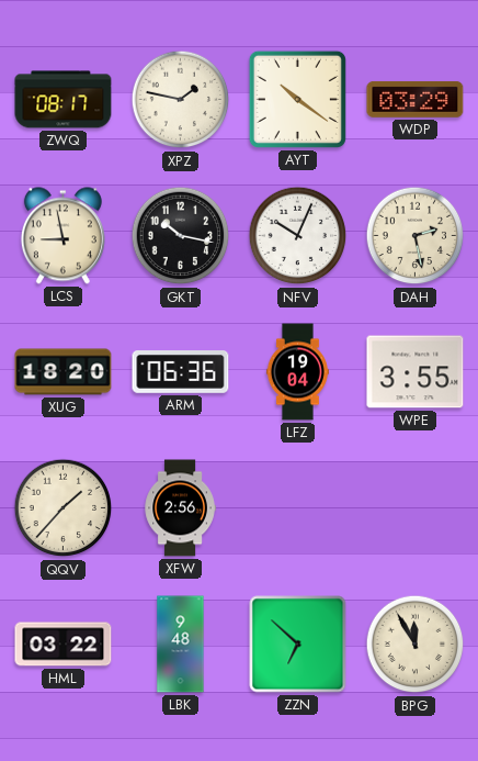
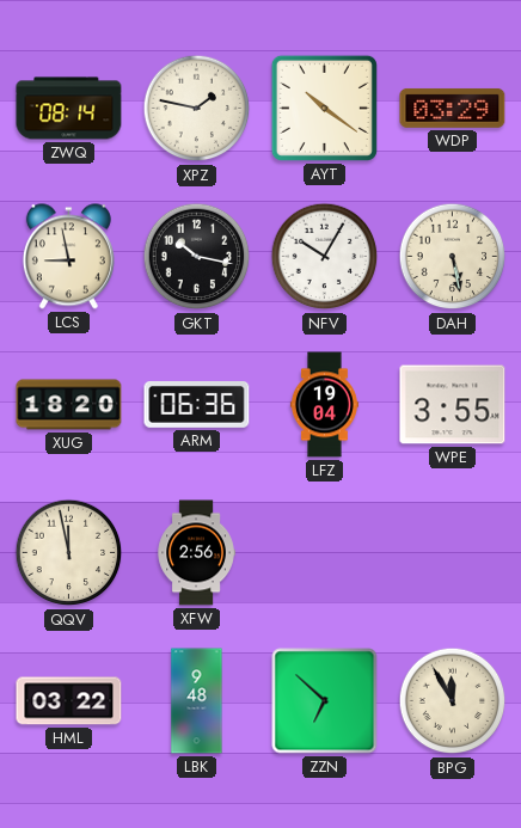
ZWQ: 08:17 -> 08:14
NFV: 10:04 -> 10:05
DAH: 2:28 -> 5:28
QQV: 1:37 -> 11:58
